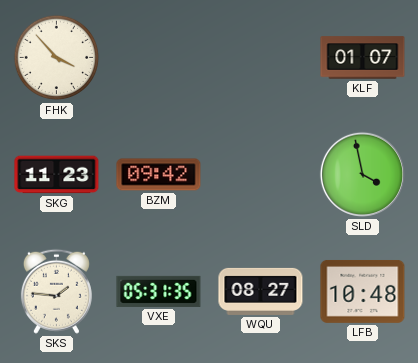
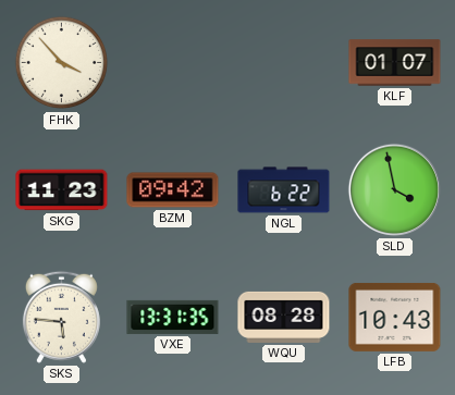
NGL: none -> 6:22
SKS: 1:46 -> 5:46
VXE: 05:31 -> 13:31
WQU: 08:27 -> 08:28
LFB: 10:48 -> 10:43
